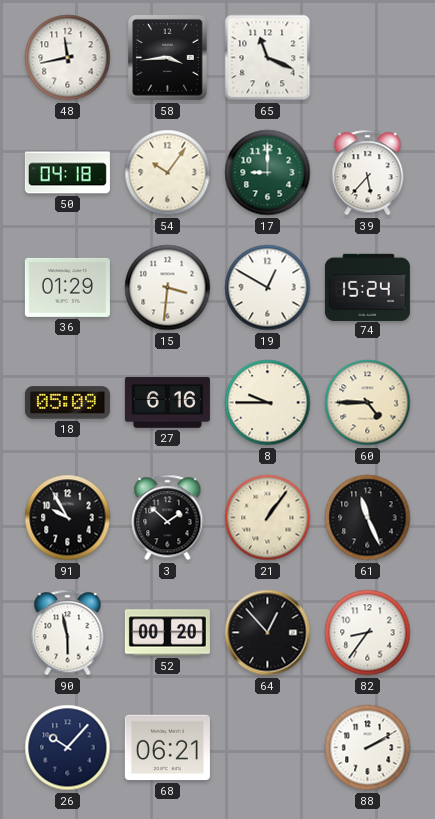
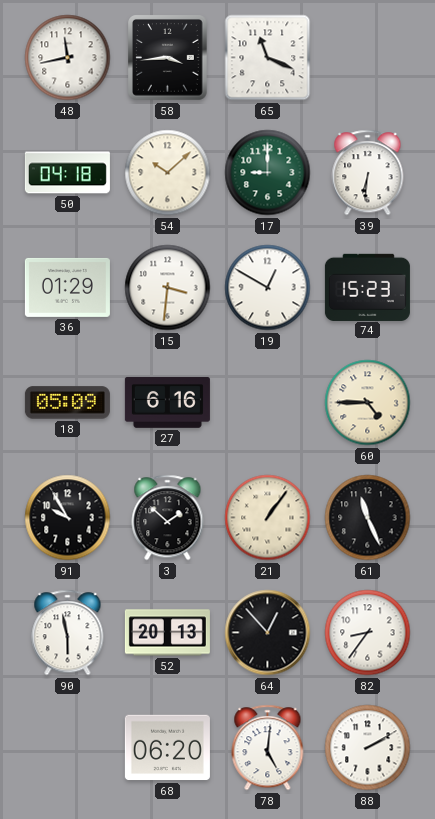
54: 10:06 -> 10:08
39: 5:37 -> 6:31
74: 15:24 -> 15:23
8: 9:45 -> none
52: 00:20 -> 20:13
26: 10:07 -> none
68: 06:21 -> 06:20
78: none -> 5:01
